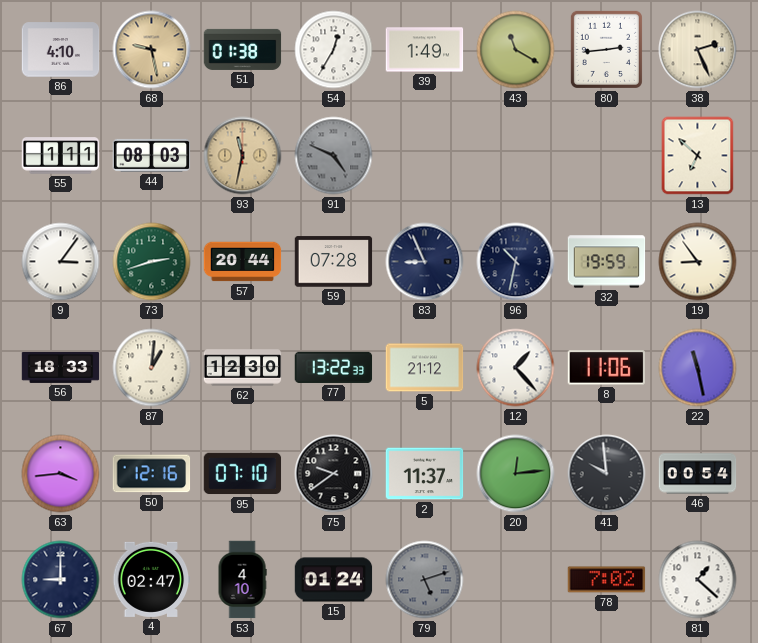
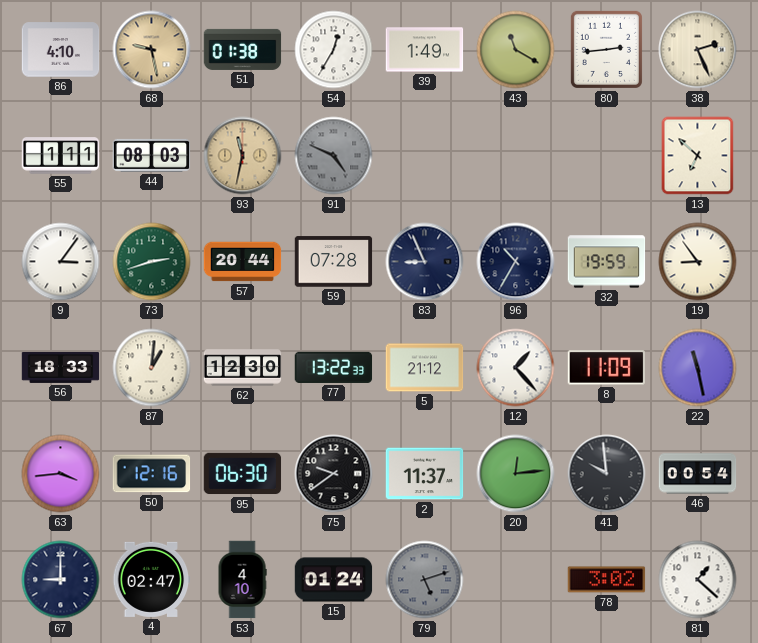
96: 10:32 -> 10:35
8: 11:06 -> 11:09
95: 07:10 -> 06:30
78: 7:02 -> 3:02
